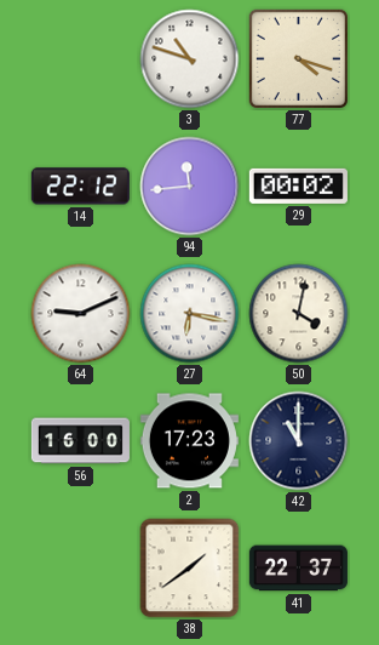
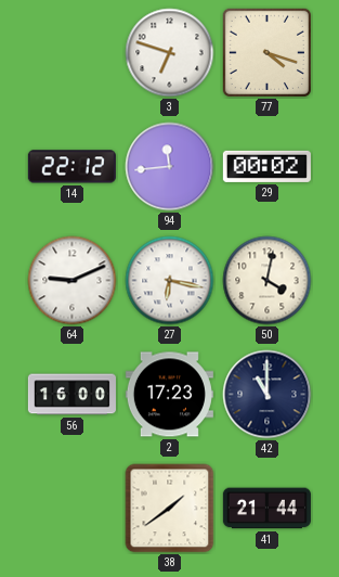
3: 10:48 -> 6:48
41: 22:37 -> 21:44
